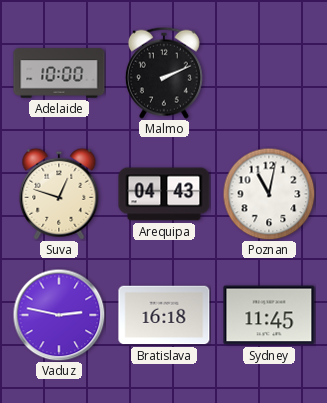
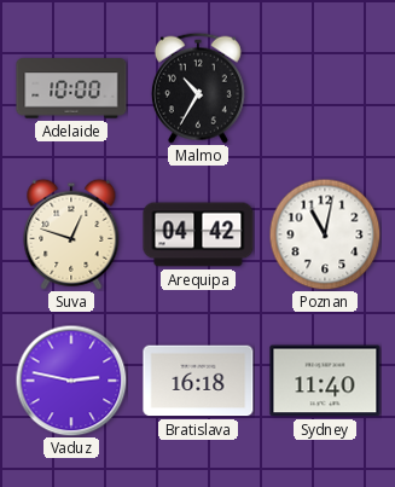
Malmo: 2:11 -> 10:35
Arequipa: 04:43 -> 04:42
Sydney: 11:45 -> 11:40
